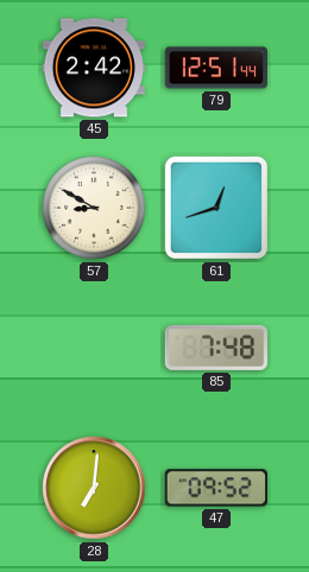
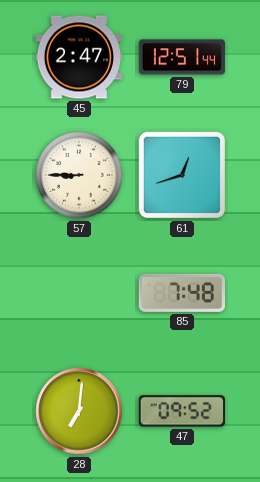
45: 2:42 -> 2:47
57: 8:50 -> 8:45
